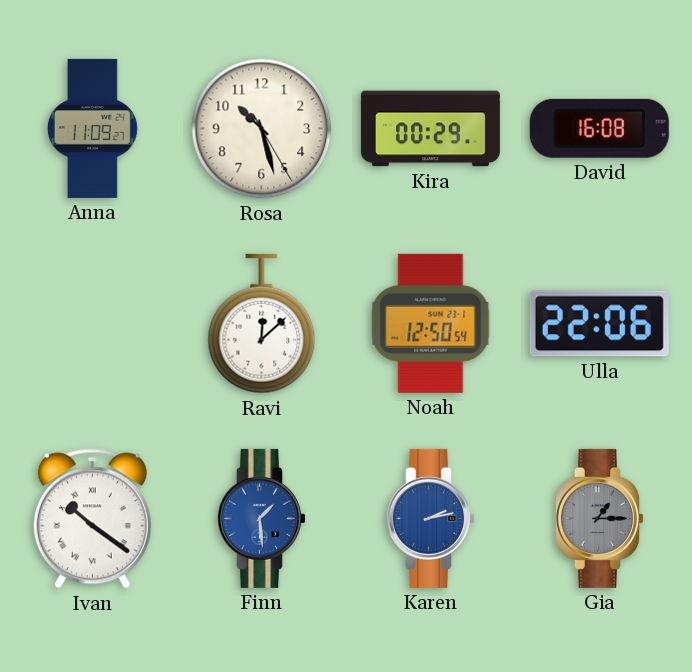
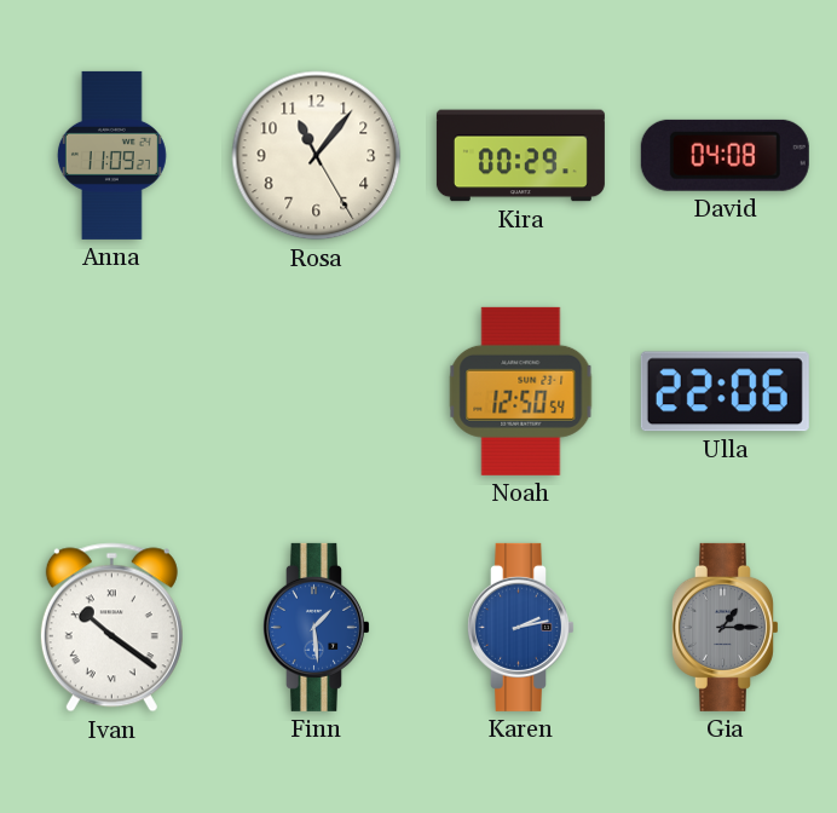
Rosa: 10:27 -> 11:06
David: 16:08 -> 04:08
Ravi: 12:08 -> none
